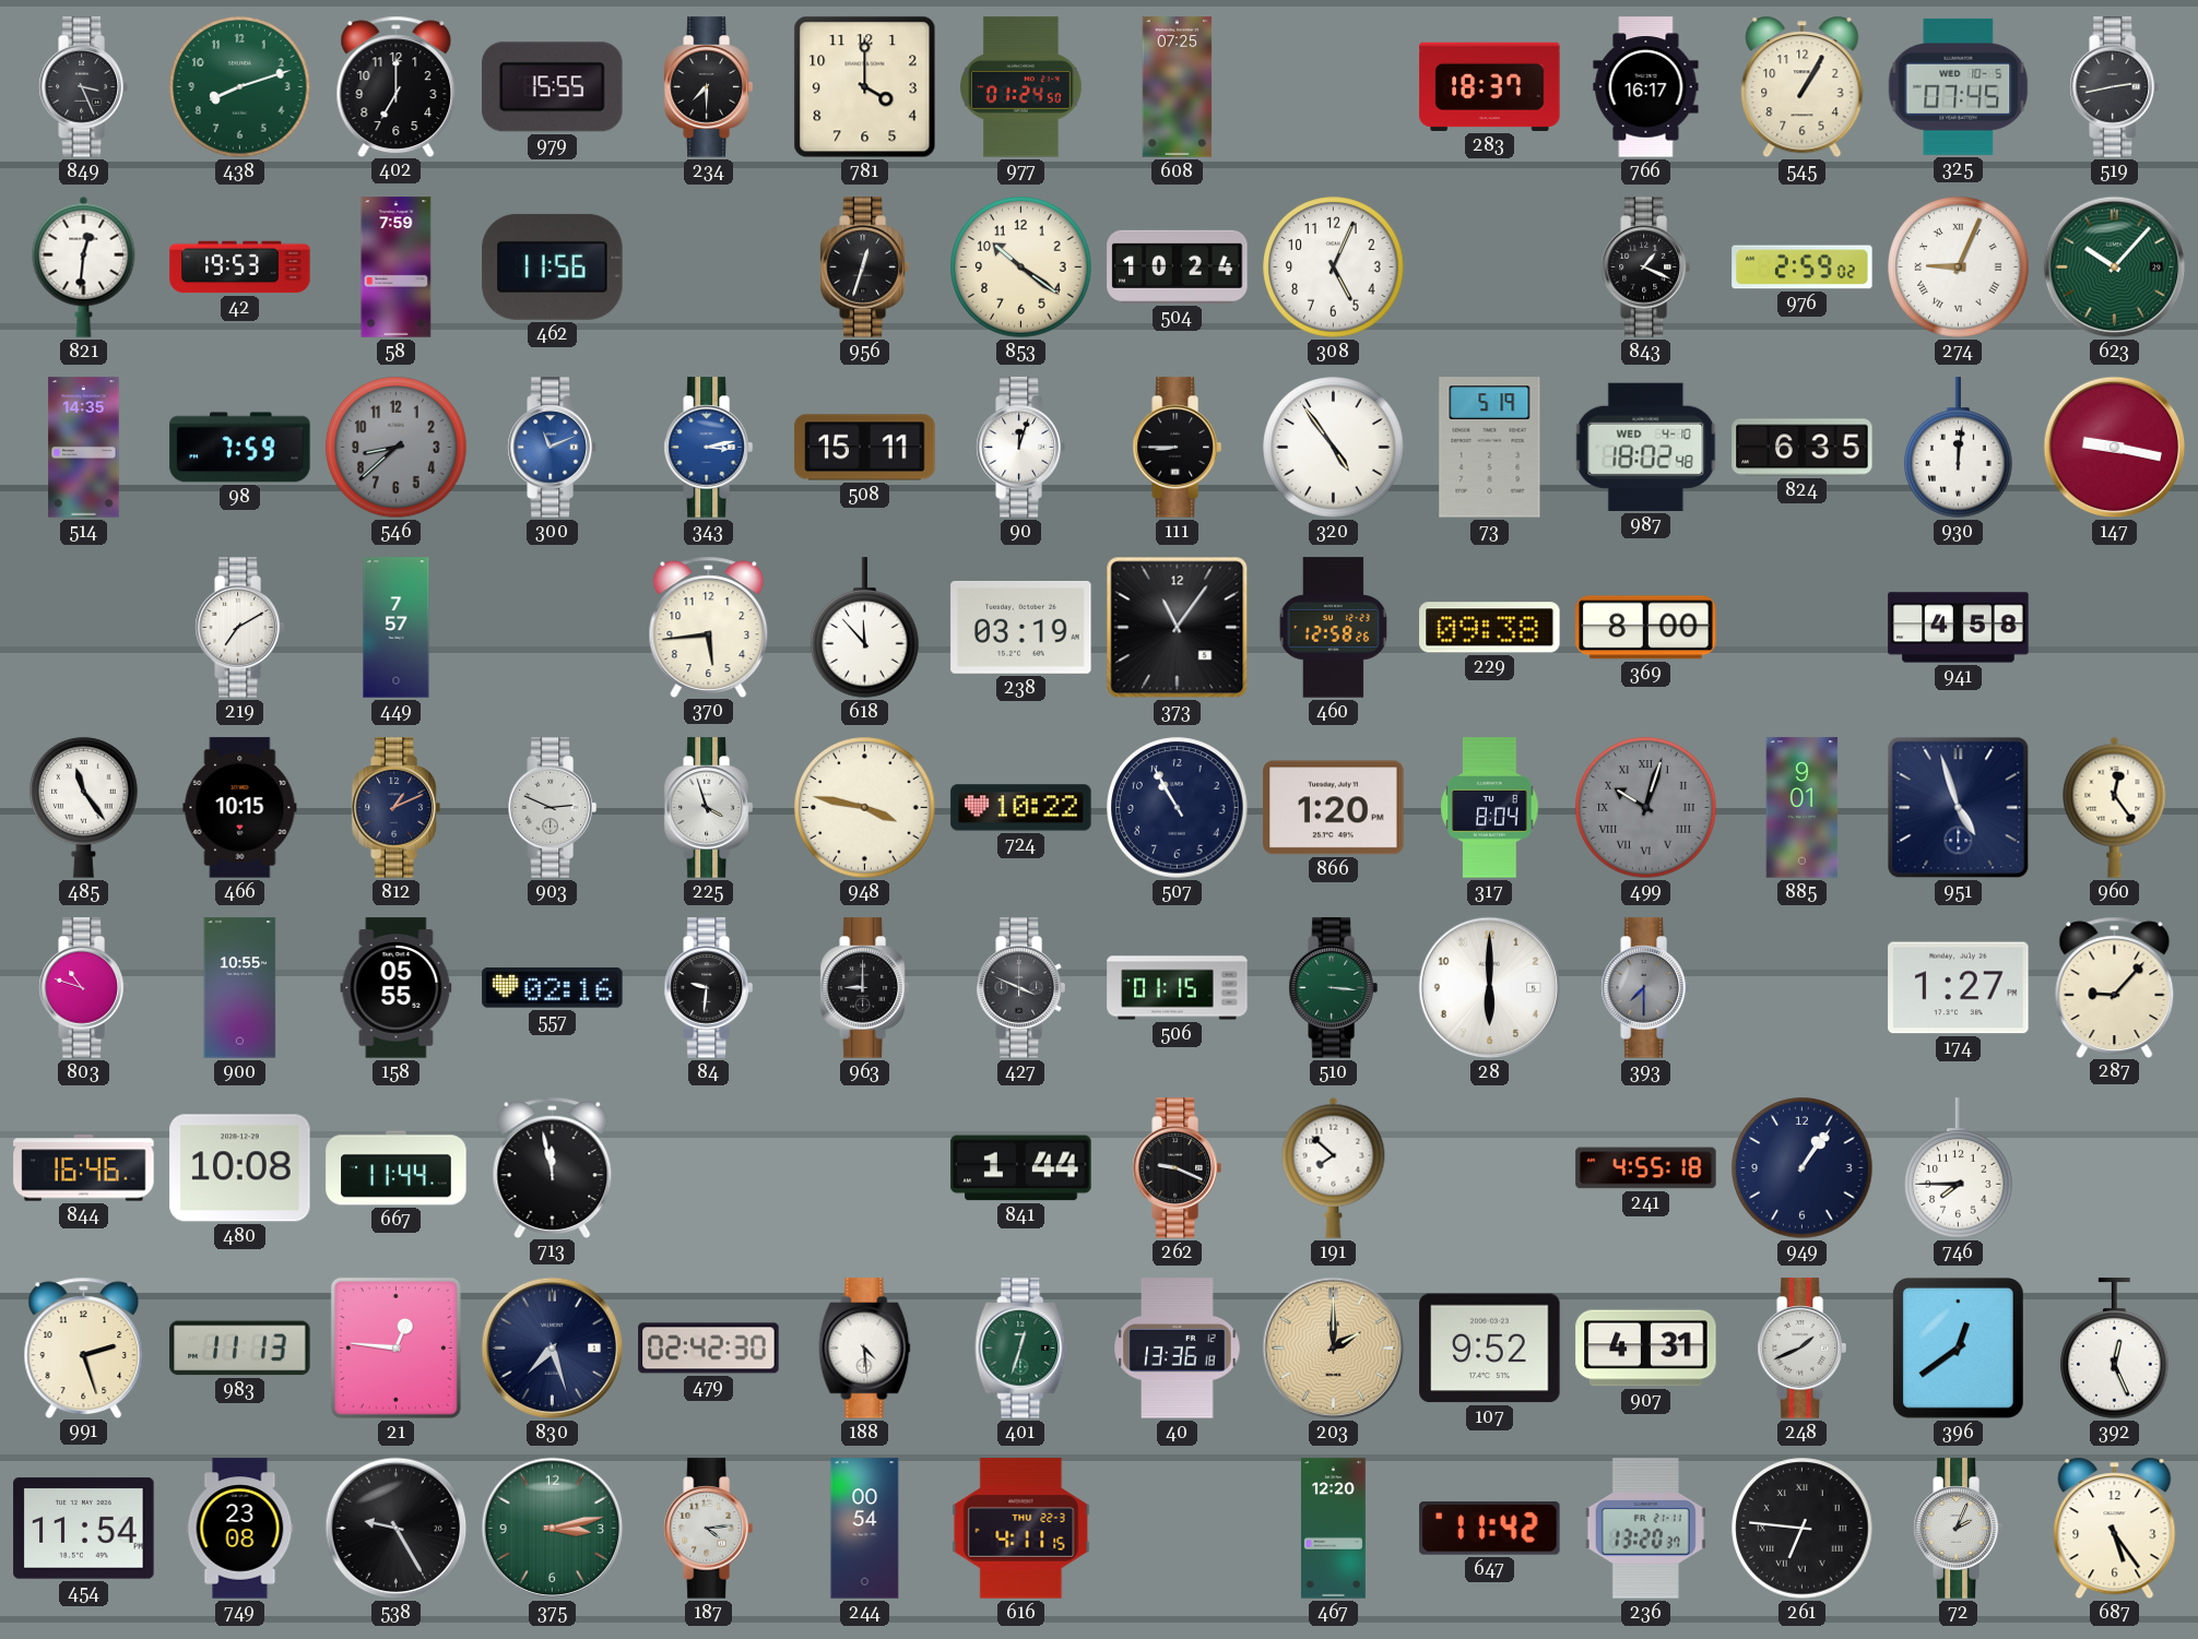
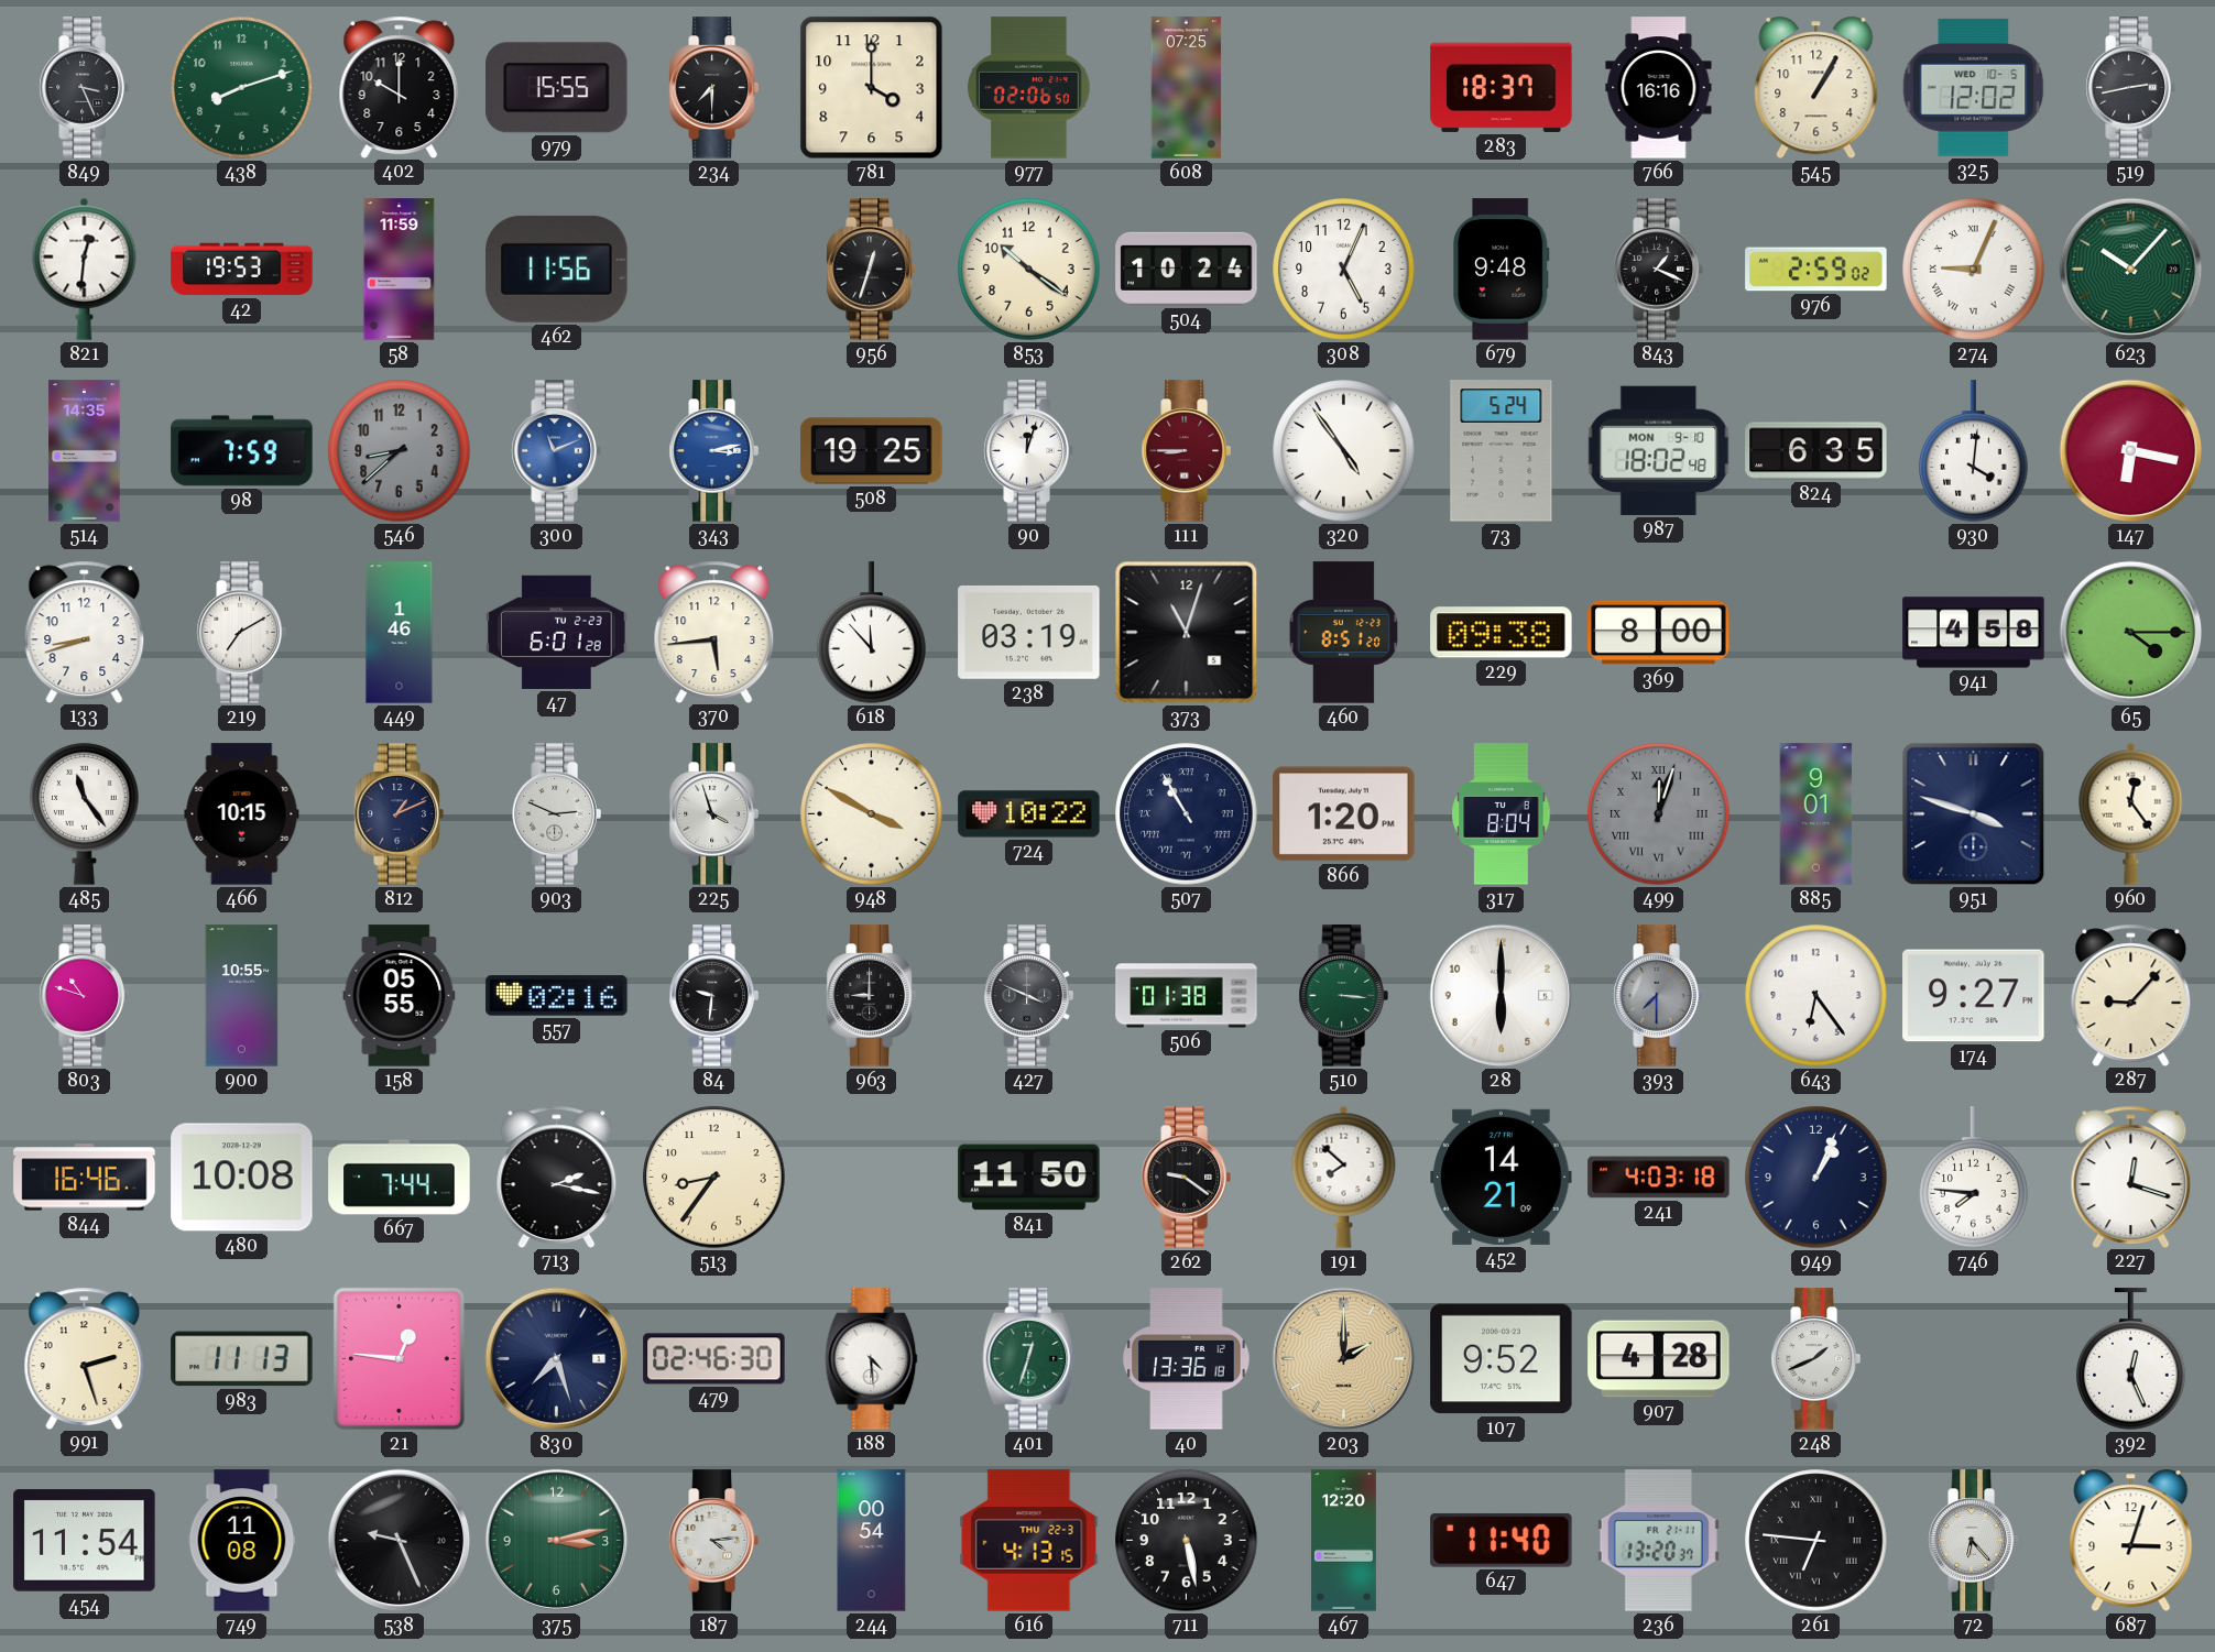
402: 7:00 -> 10:00
977: 01:24 -> 02:06
766: 16:17 -> 16:16
325: 07:45 -> 12:02
58: 7:59 -> 11:59
679: none -> 9:48
508: 15:11 -> 19:25
111 dial: black -> burgundy
73: 5:19 -> 5:24
987 date: WED 4-10 -> MON 9-10
930: 12:01 -> 4:01
147: 9:17 -> 6:17
133: none -> 8:42
449: 7:57 -> 1:46
47: none -> 6:01
373: 11:06 -> 11:03
460: 12:58 -> 8:51
65: none -> 4:15
948: 3:47 -> 3:50
507 numerals: Arabic -> Roman
499: 10:03 -> 12:03
951: 4:57 -> 3:48
506: 01:15 -> 01:38
643: none -> 6:24
174: 1:27 -> 9:27
667: 11:44 -> 7:44
713: 11:58 -> 2:17
513: none -> 8:36
841: 1:44 -> 11:50
262: 9:19 -> 9:21
452: none -> 14:21
241: 4:55 -> 4:03
949: 1:06 -> 1:04
746: 7:45 -> 7:46
227: none -> 12:18
479: 02:42 -> 02:46
907: 4:31 -> 4:28
396: 12:39 -> none
749: 23:08 -> 11:08
538: 9:25 -> 9:26
616: 4:11 -> 4:13
711: none -> 5:28
647: 11:42 -> 11:40
72: 2:04 -> 6:23
687: 5:24 -> 3:03
